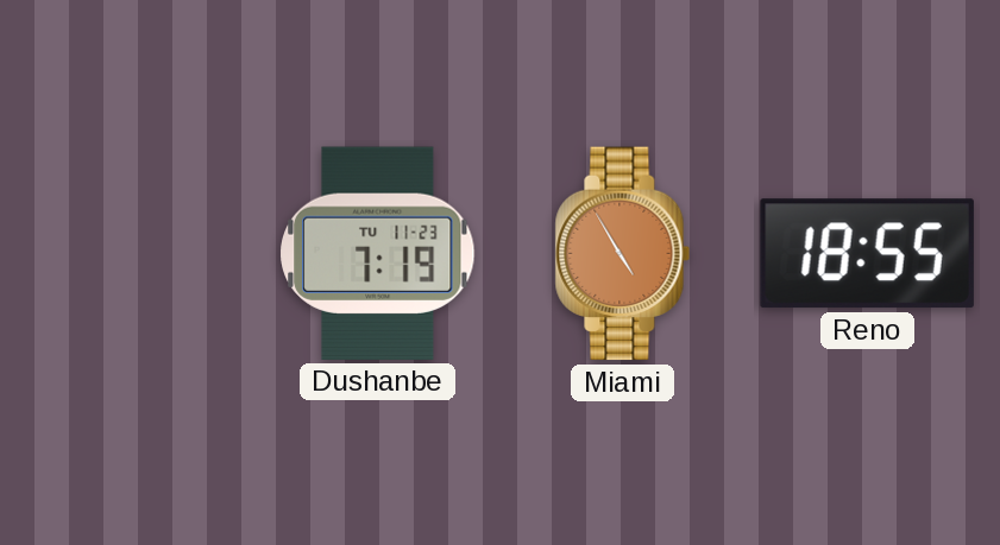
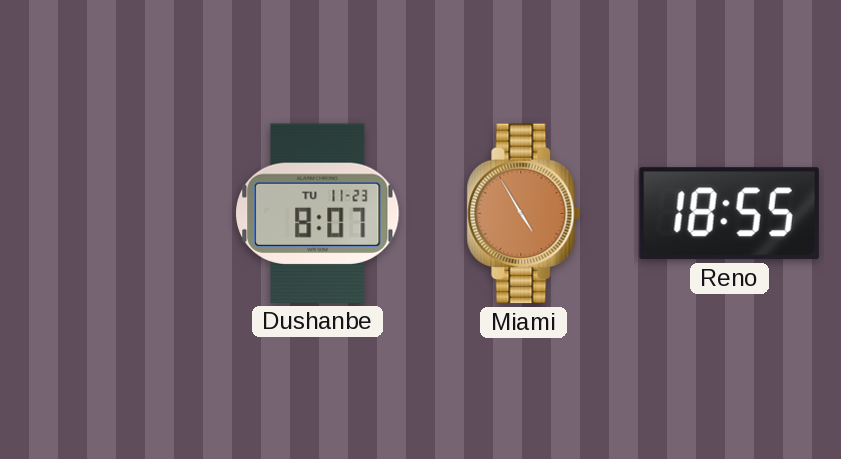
Dushanbe: 7:19 -> 8:07
